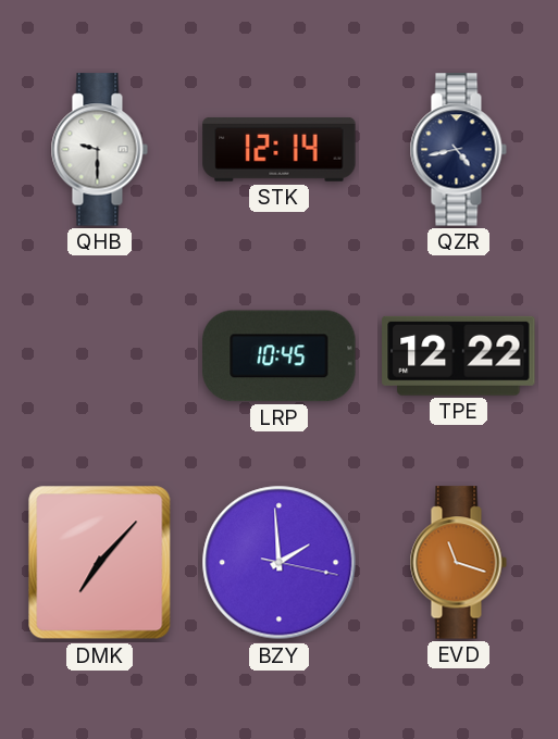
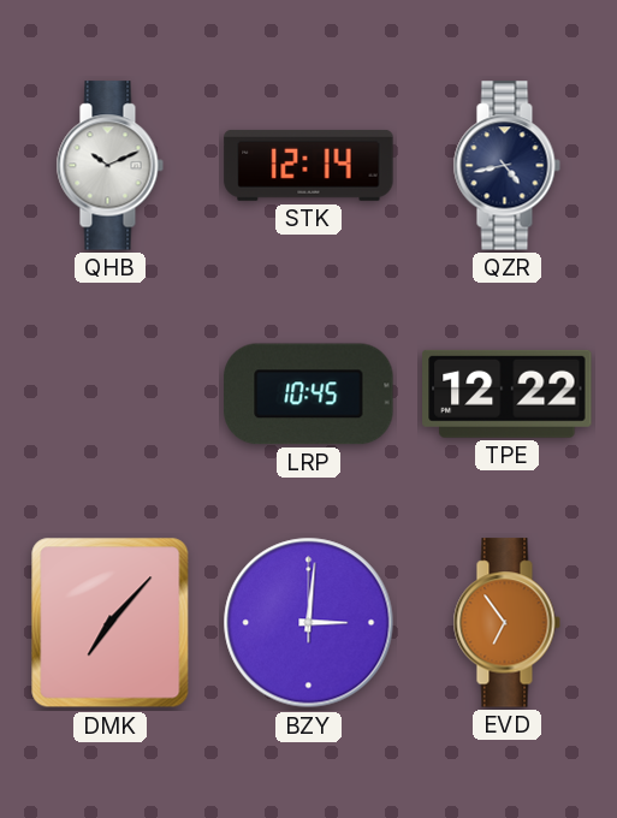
QHB: 9:30 -> 10:11
BZY: 1:59 -> 3:01
EVD: 11:18 -> 6:54
